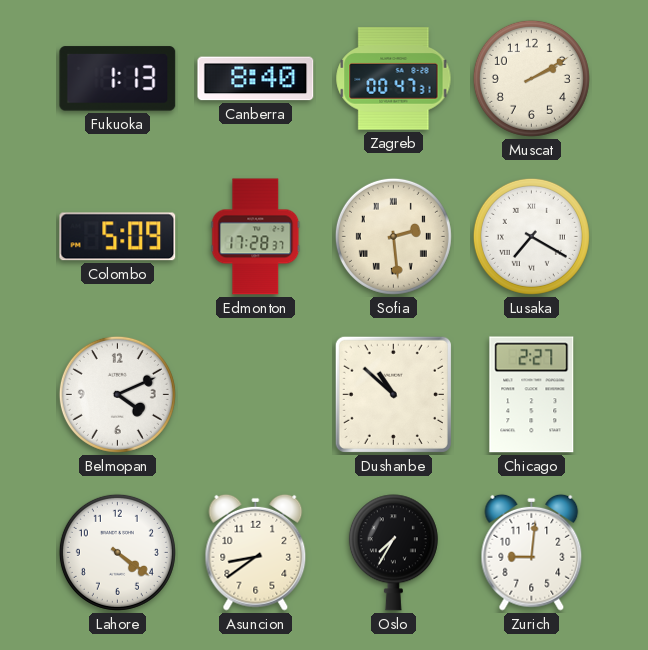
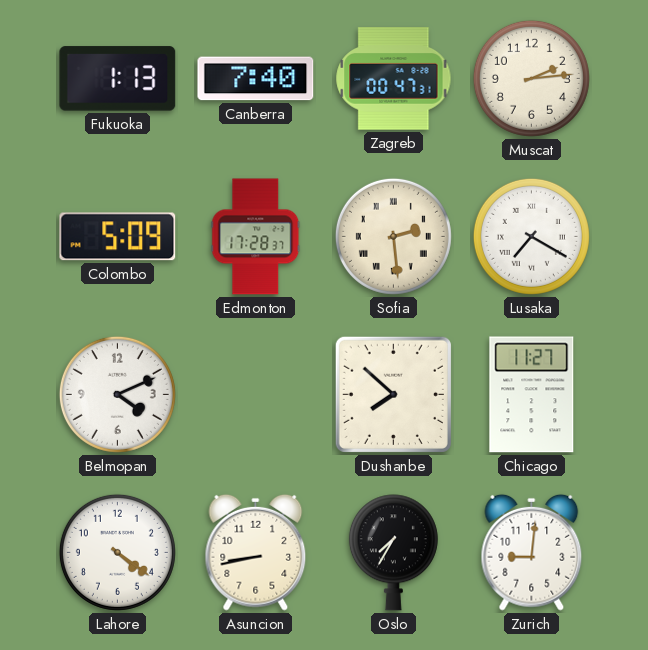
Canberra: 8:40 -> 7:40
Muscat: 2:10 -> 2:14
Dushanbe: 10:52 -> 7:52
Chicago: 2:27 -> 11:27
Asuncion: 8:39 -> 8:43
